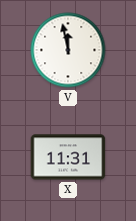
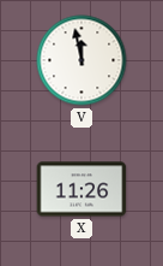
X: 11:31 -> 11:26
